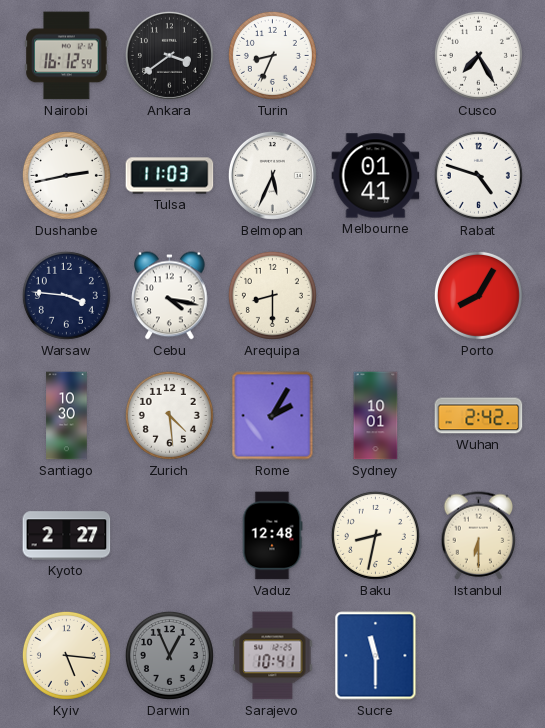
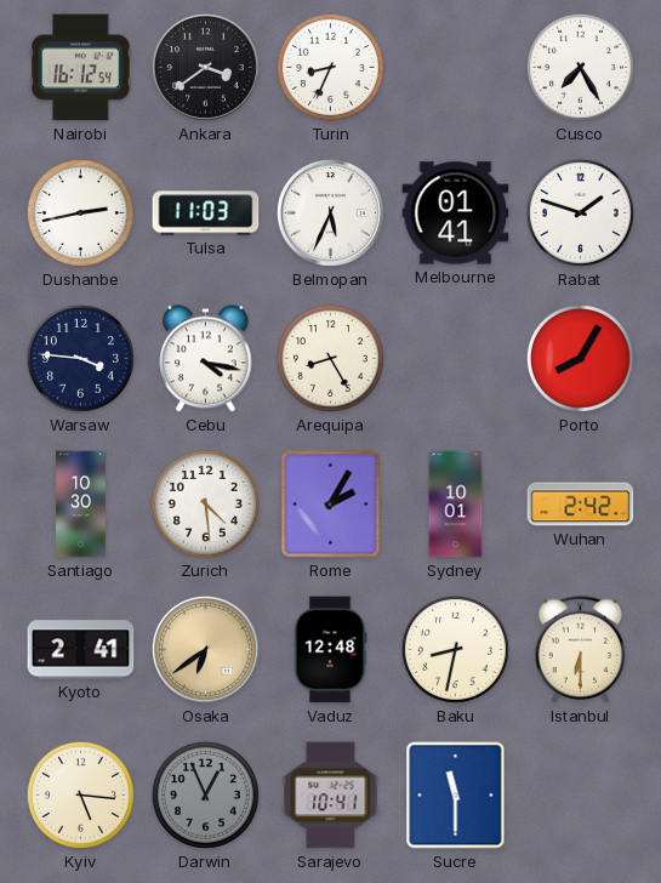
Rabat: 4:48 -> 1:48
Arequipa: 8:30 -> 8:25
Kyoto: 2:27 -> 2:41
Osaka: none -> 6:39
